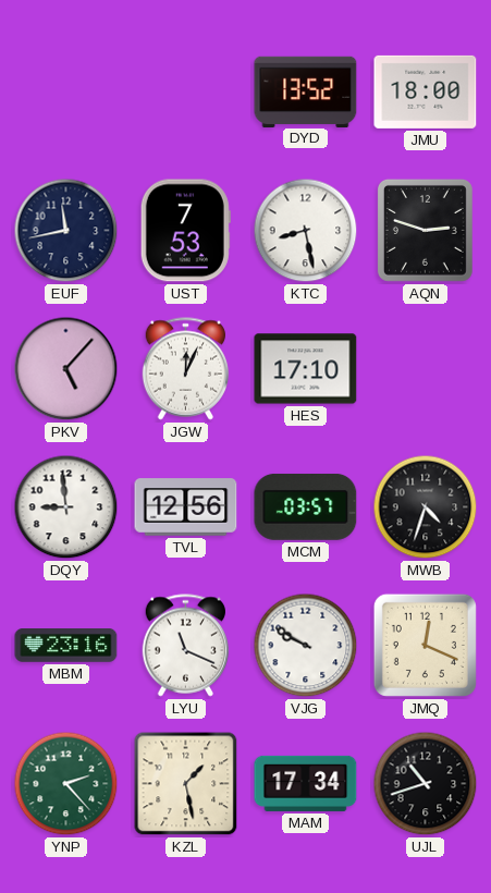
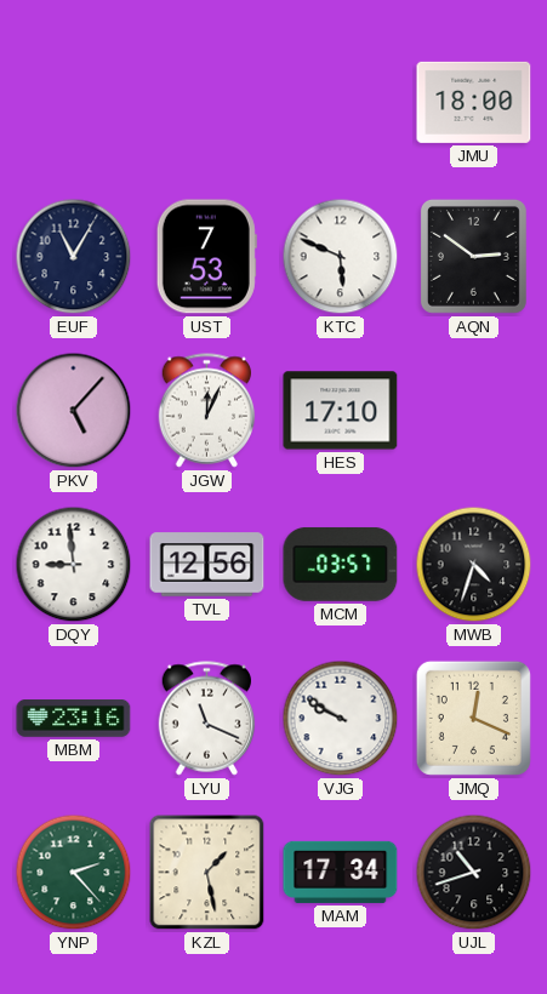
DYD: 13:52 -> none
EUF: 11:43 -> 11:05
KTC: 8:28 -> 5:49
AQN: 2:48 -> 2:51
